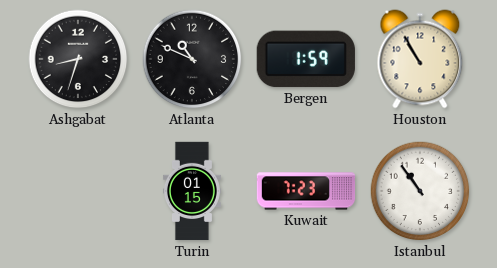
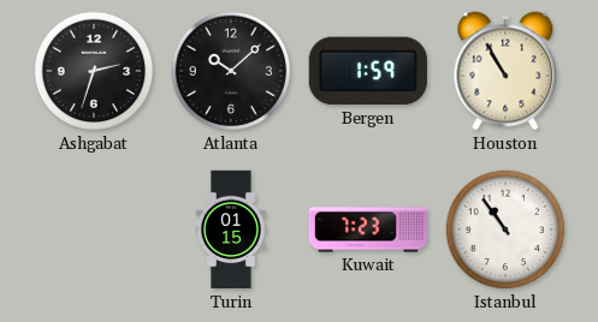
Ashgabat: 8:33 -> 2:33
Atlanta: 10:49 -> 10:08
